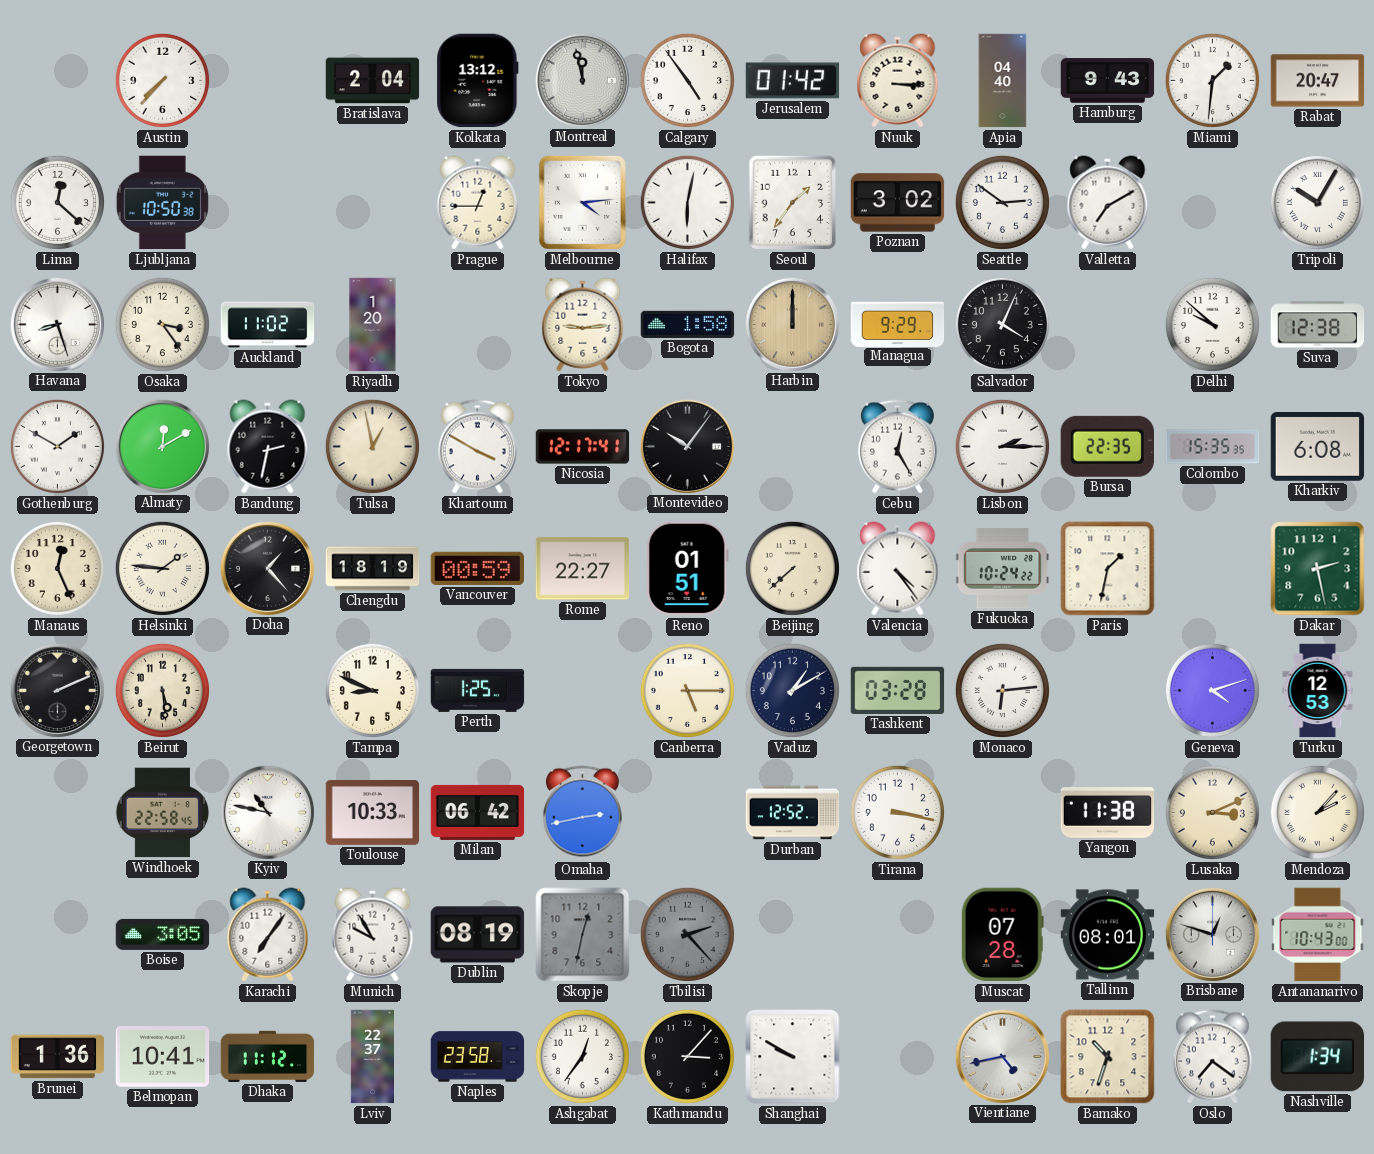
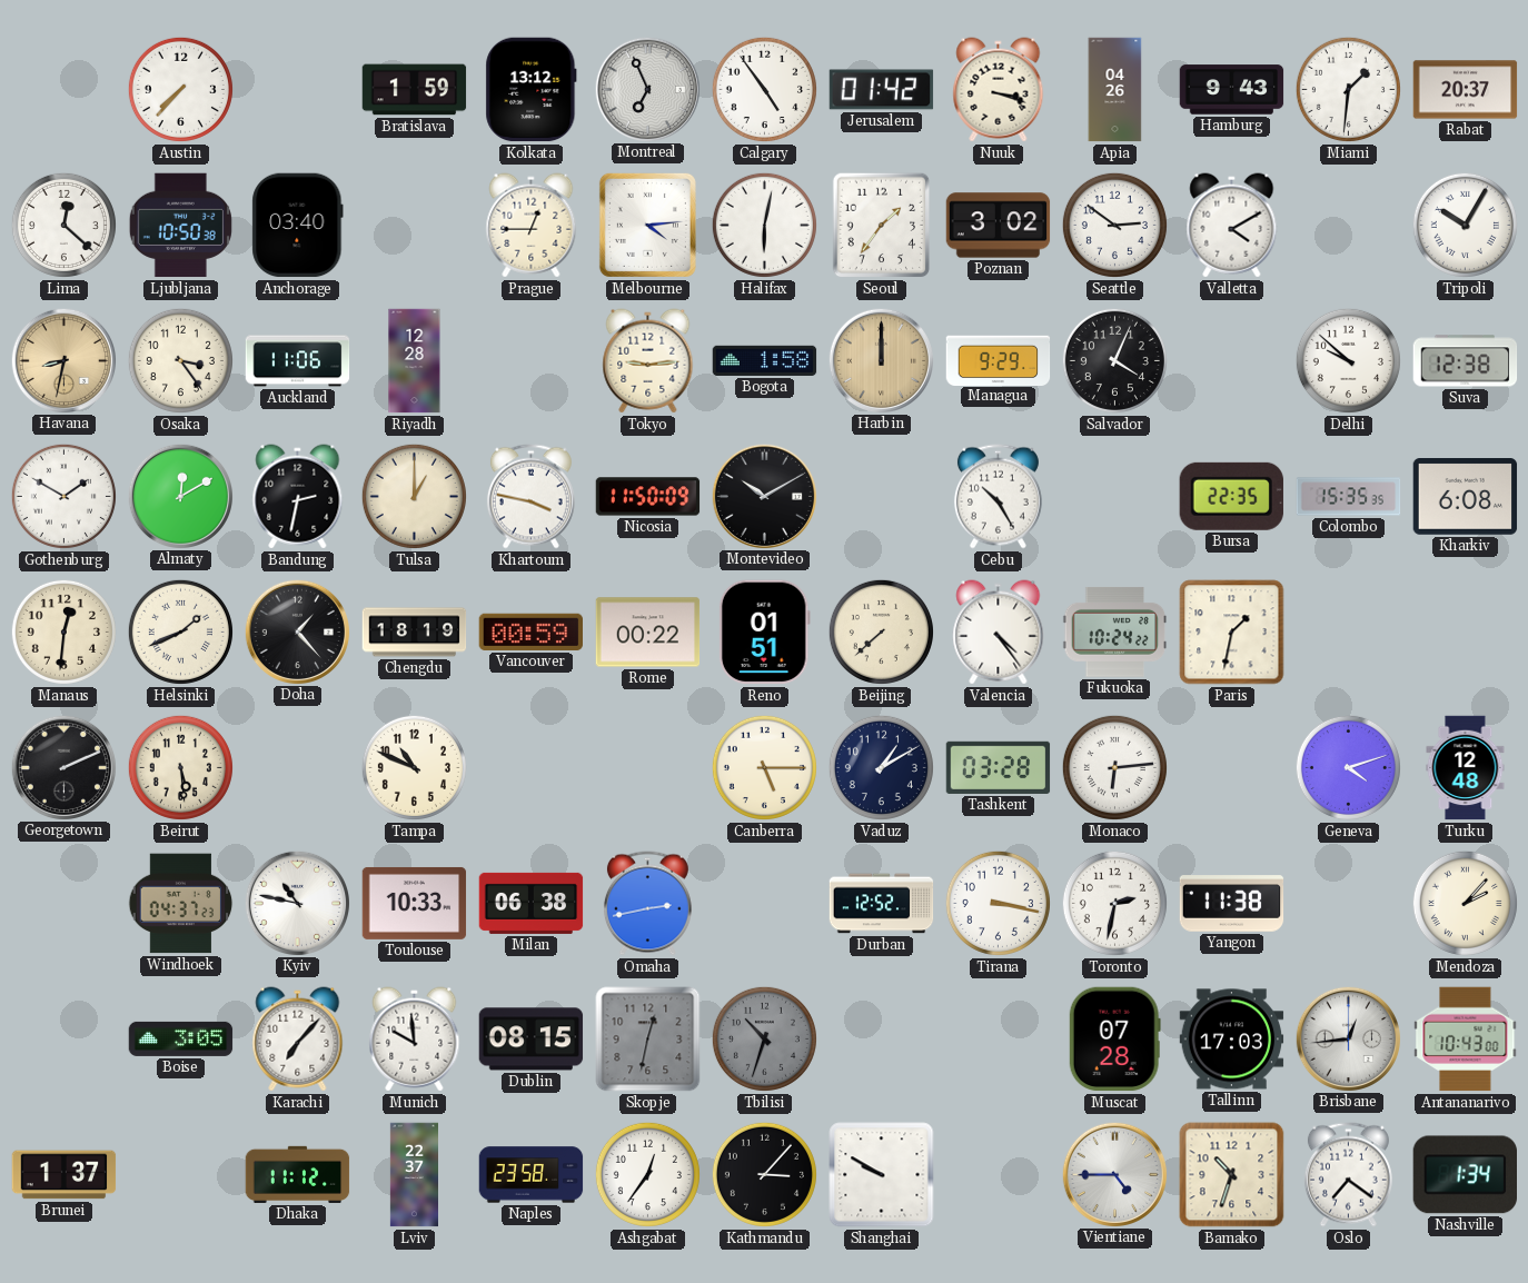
Bratislava: 2:04 -> 1:59
Montreal: 11:58 -> 6:56
Nuuk: 3:15 -> 3:18
Apia: 04:40 -> 04:26
Rabat: 20:47 -> 20:37
Anchorage: none -> 03:40
Valletta: 7:10 -> 4:10
Havana: 8:27 -> 8:32
Havana dial: white -> champagne
Auckland: 11:02 -> 11:06
Riyadh: 1:20 -> 12:28
Tulsa: 12:58 -> 1:00
Khartoum: 3:50 -> 3:47
Nicosia: 12:17 -> 11:50
Montevideo: 10:06 -> 10:10
Cebu: 12:25 -> 10:25
Lisbon: 2:15 -> none
Manaus: 12:26 -> 12:31
Helsinki: 1:46 -> 1:41
Rome: 22:27 -> 00:22
Dakar: 2:28 -> none
Tampa: 8:49 -> 10:49
Perth: 1:25 -> none
Turku: 12:53 -> 12:48
Windhoek: 22:58 -> 04:37
Milan: 06:42 -> 06:38
Toronto: none -> 2:32
Lusaka: 3:11 -> none
Karachi: 7:06 -> 7:07
Munich: 9:55 -> 9:59
Dublin: 08:19 -> 08:15
Tbilisi: 2:23 -> 10:33
Tallinn: 08:01 -> 17:03
Brisbane: 12:48 -> 12:44
Brunei: 1:36 -> 1:37
Belmopan: 10:41 -> none
Vientiane: 4:43 -> 4:45
